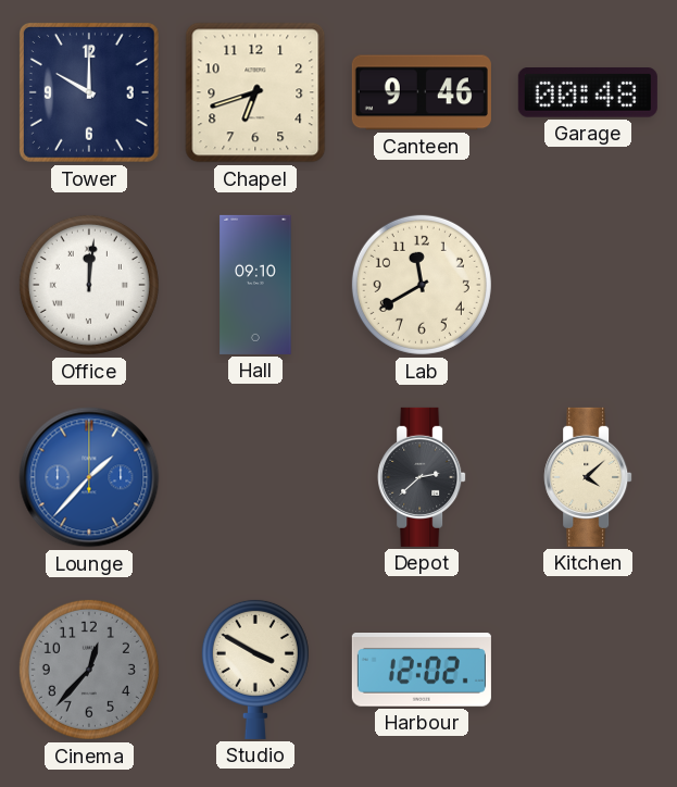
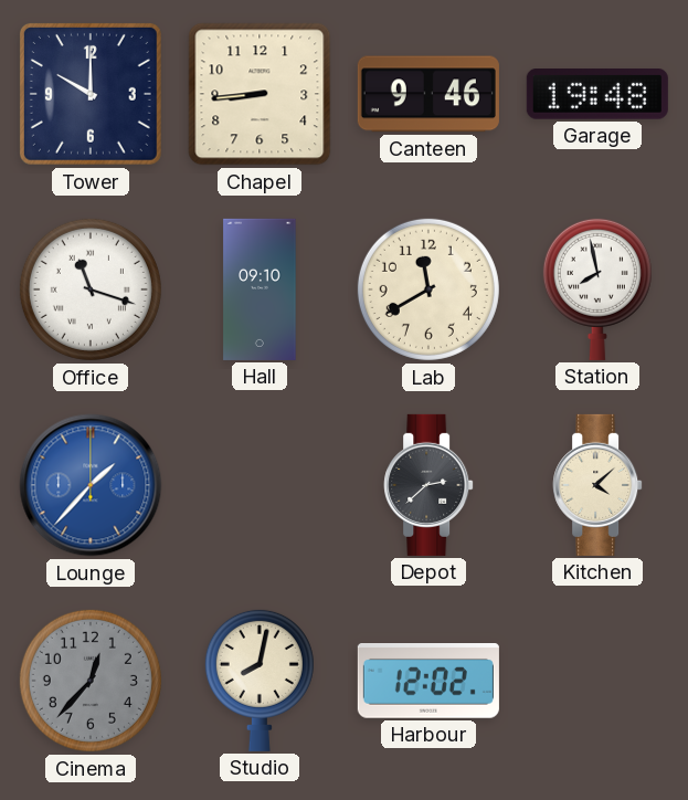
Chapel: 6:42 -> 8:44
Garage: 00:48 -> 19:48
Office: 12:01 -> 11:18
Station: none -> 7:58
Studio: 3:50 -> 8:02
